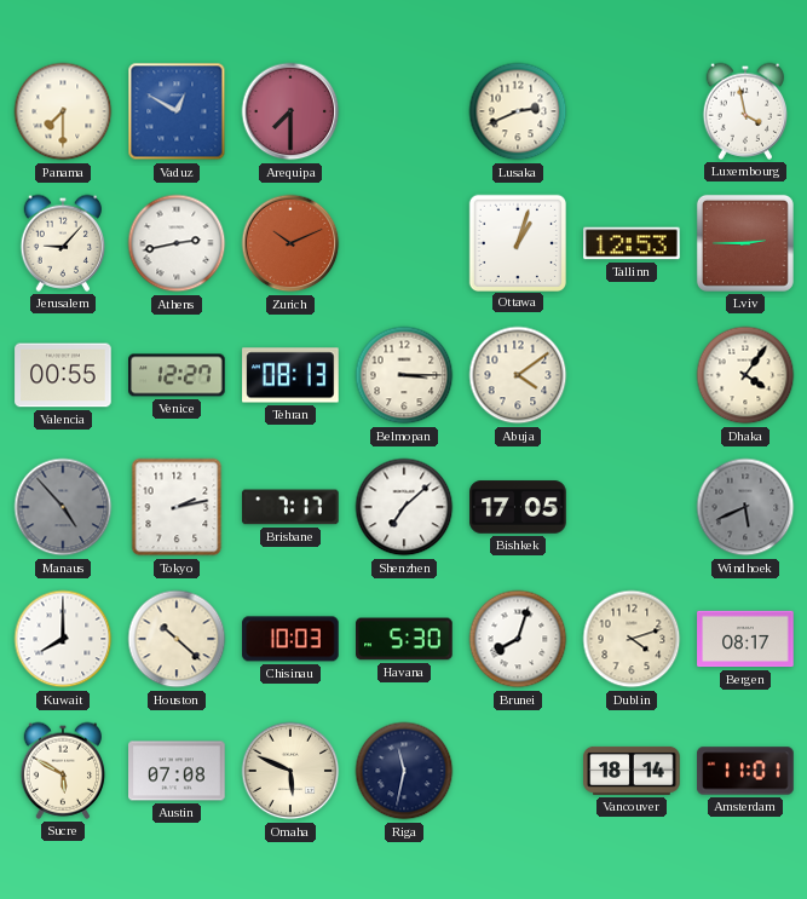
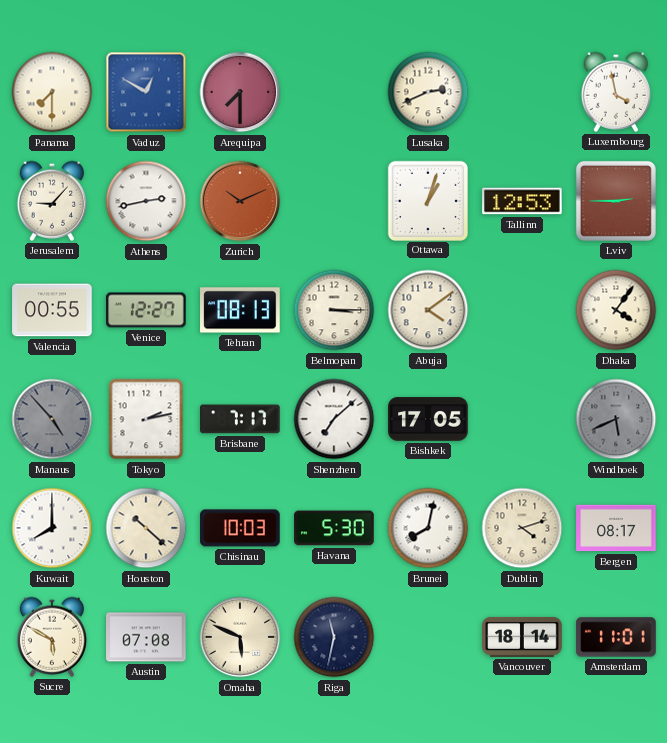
Brunei: 8:03 -> 8:02
